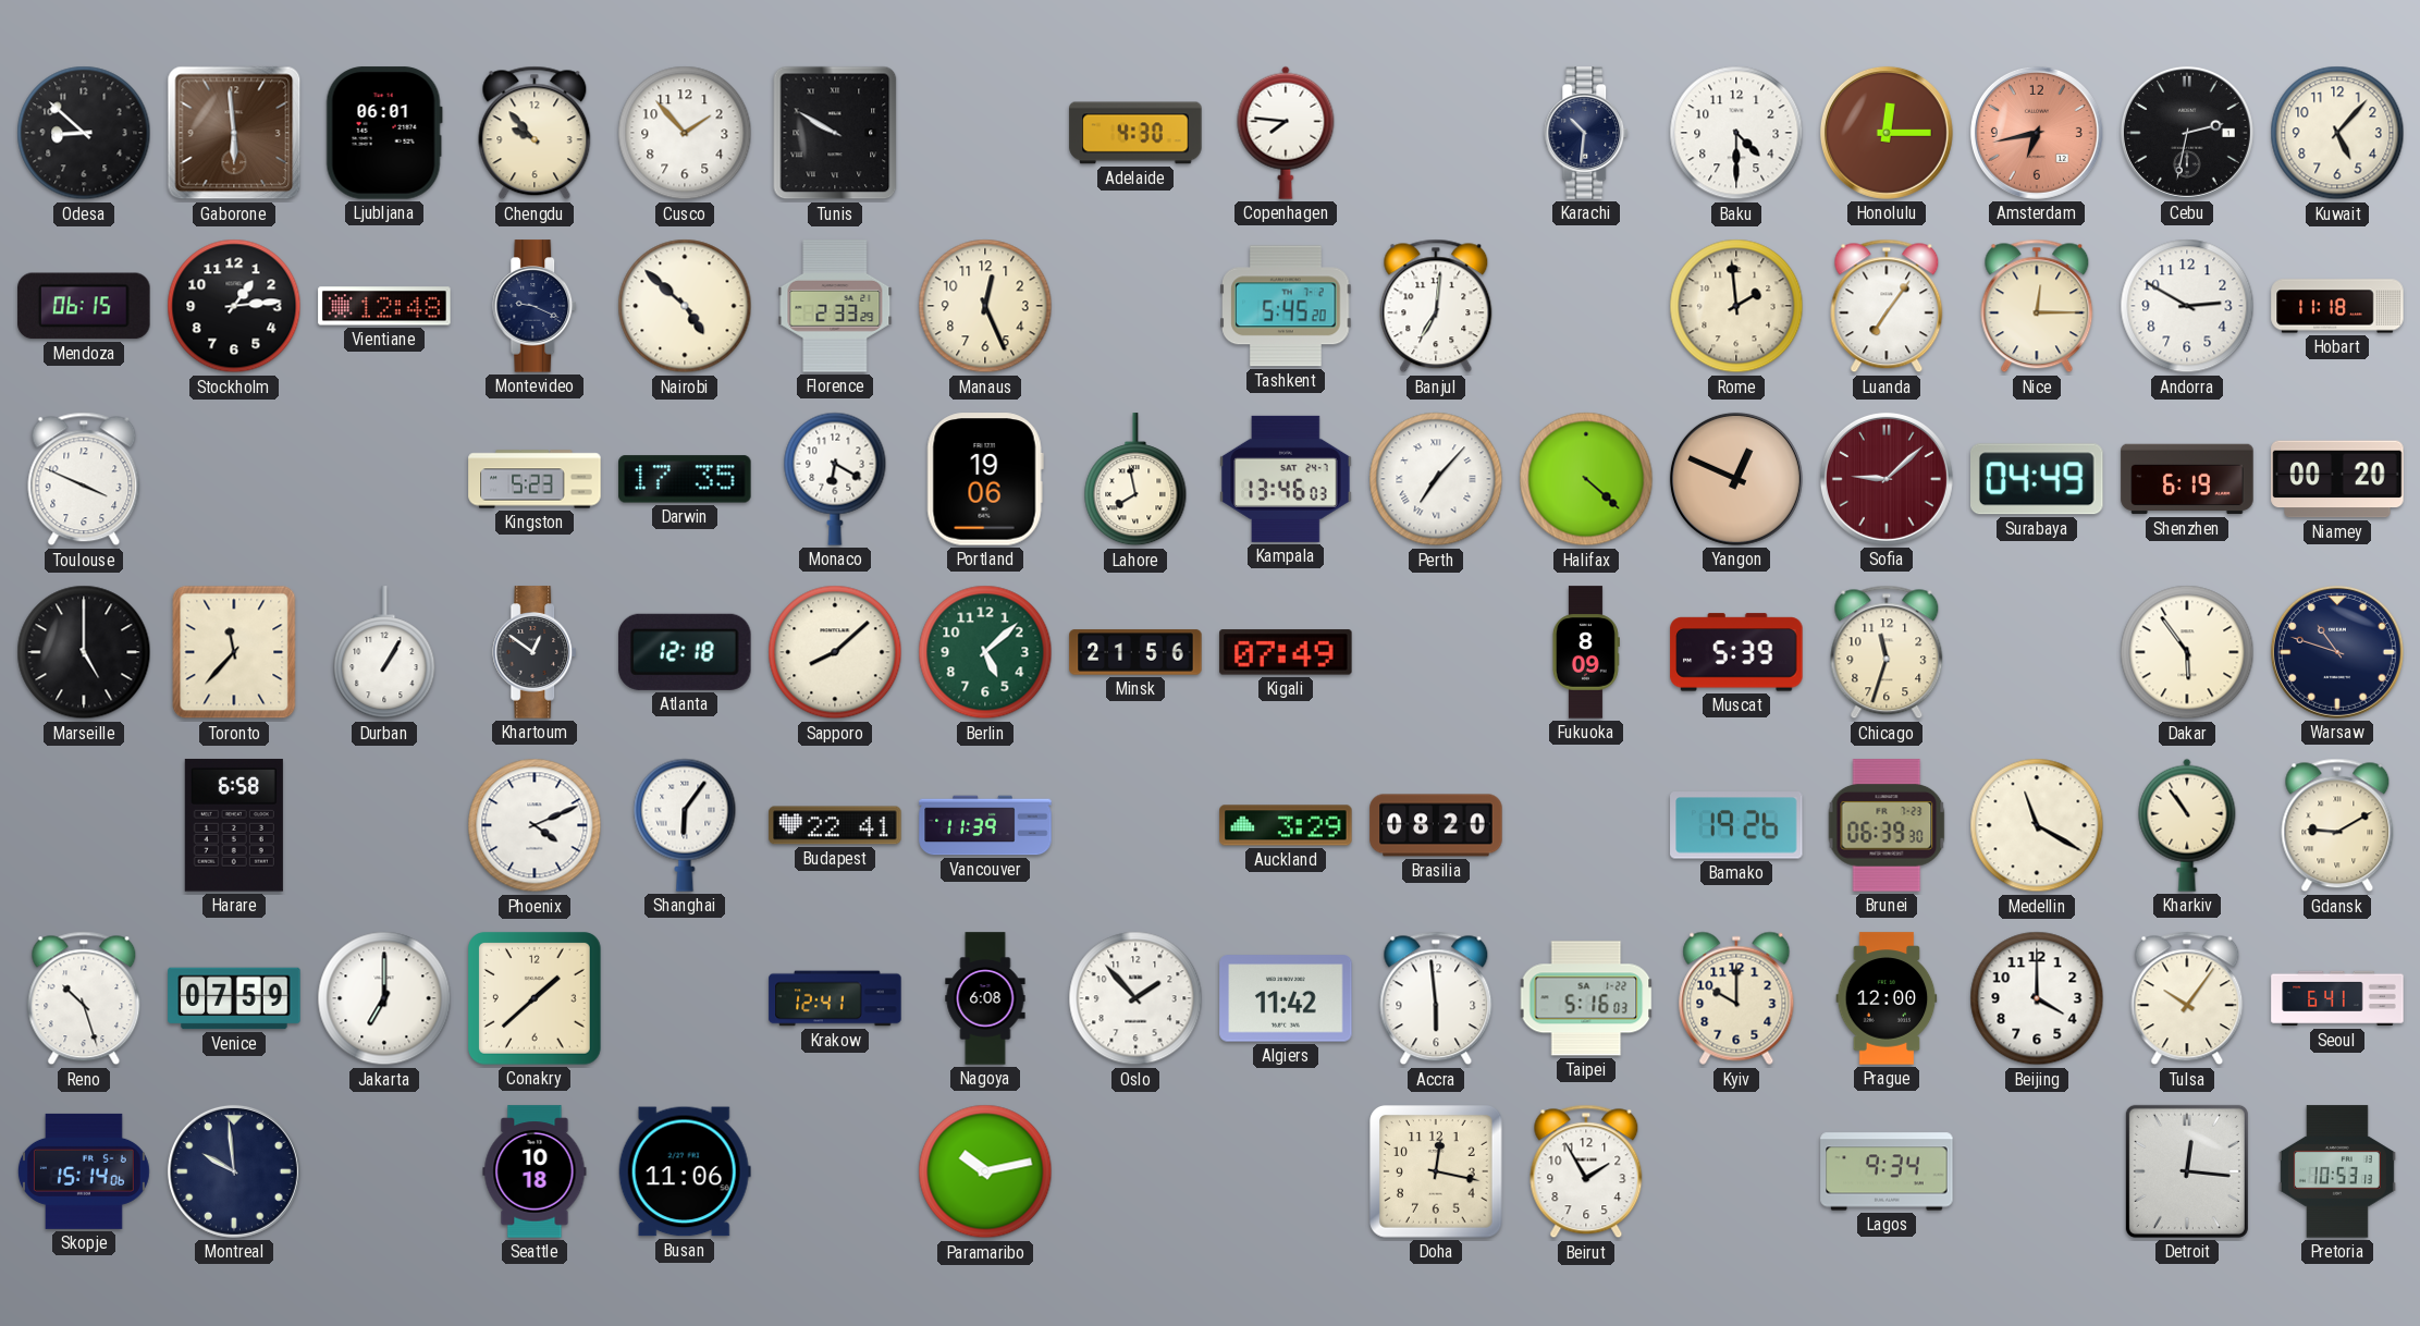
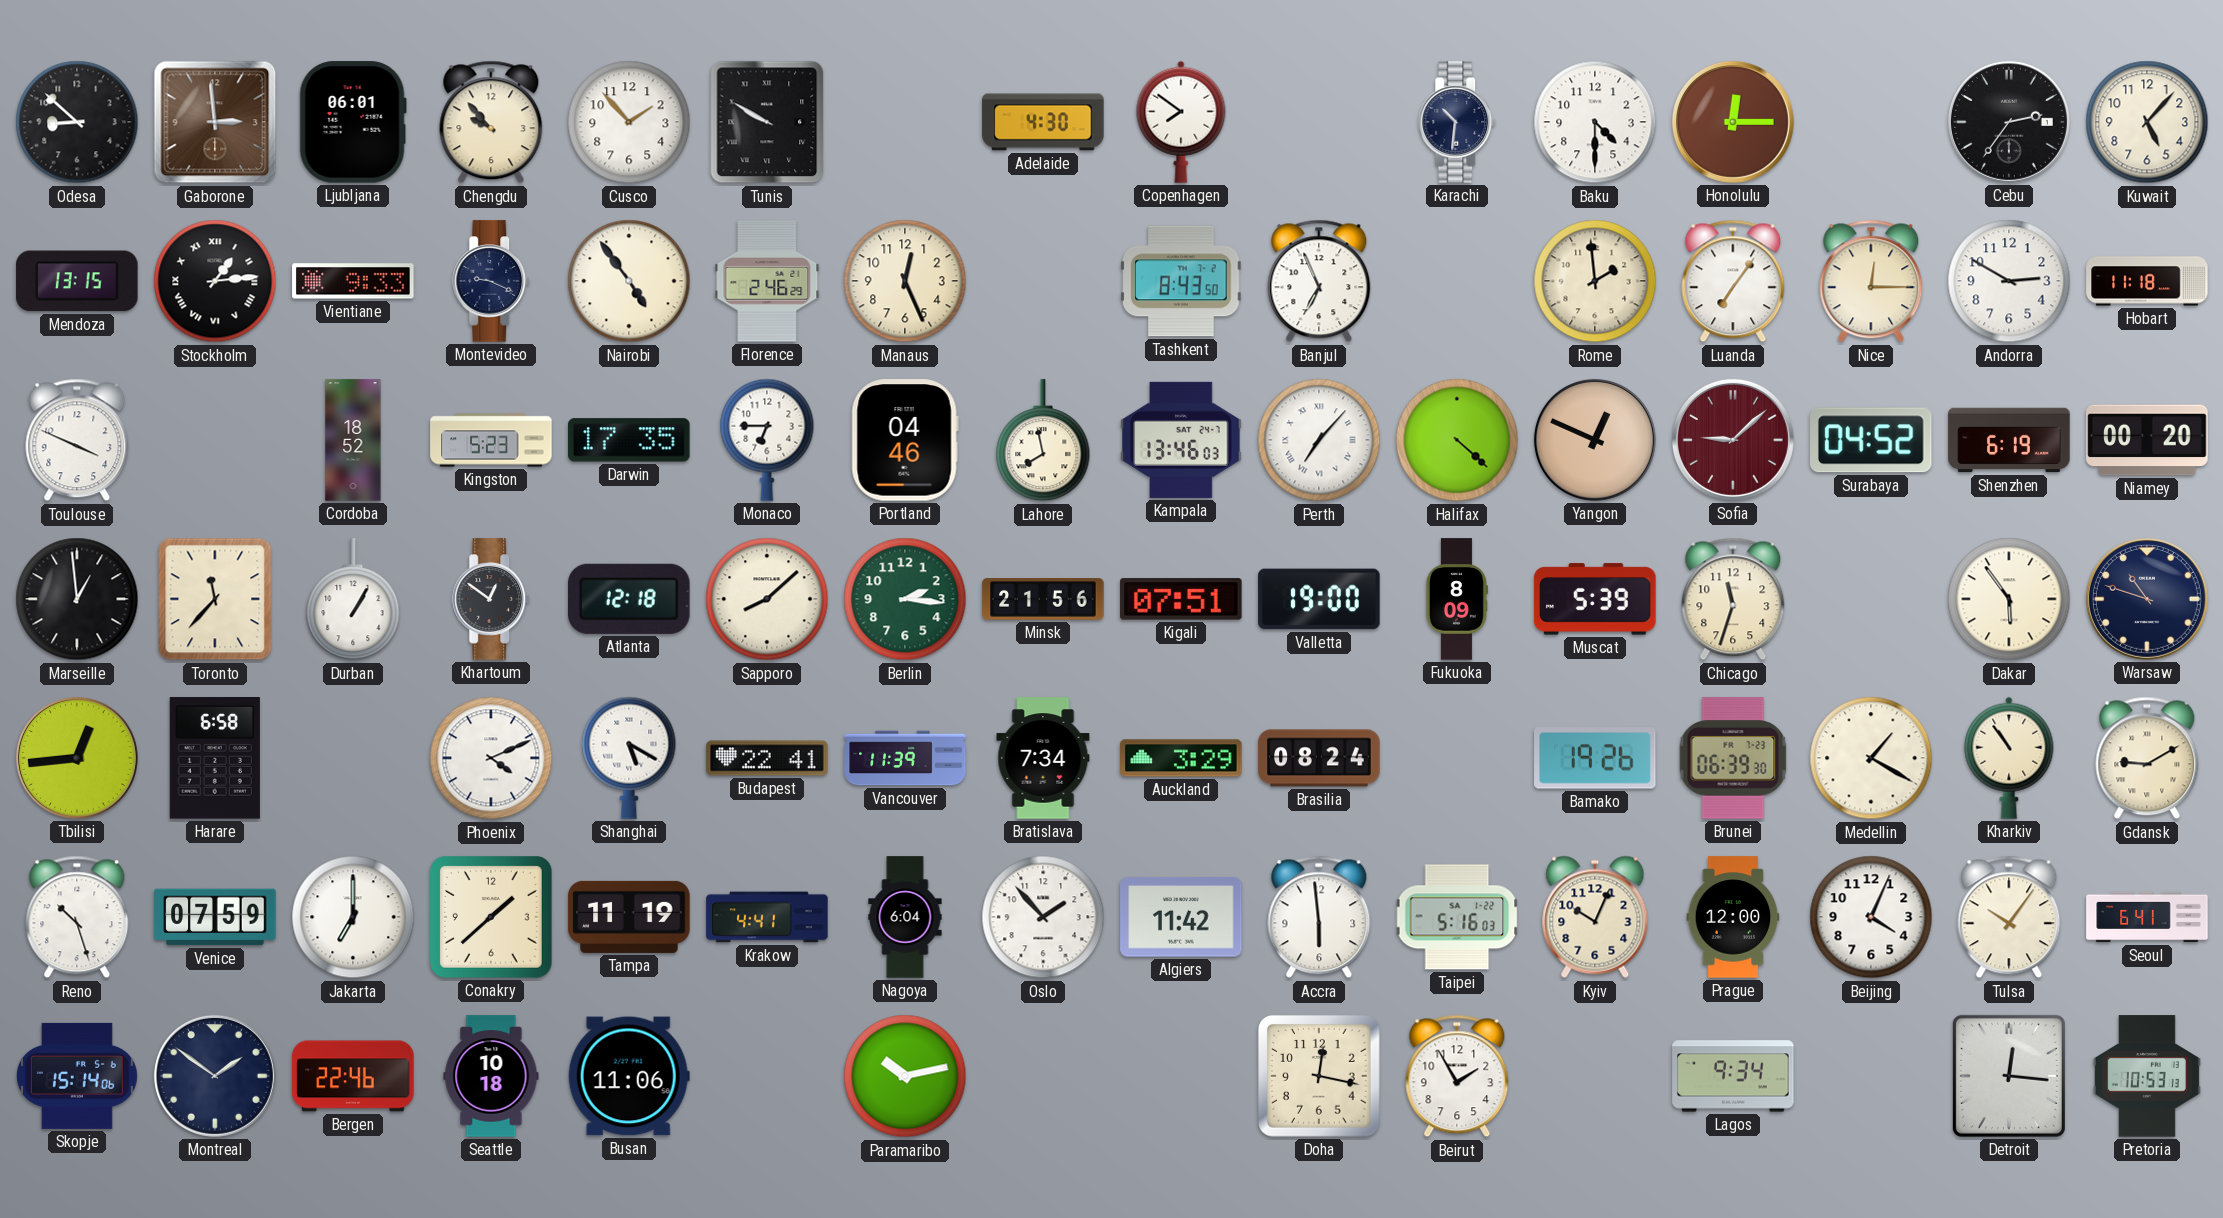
Gaborone: 5:59 -> 2:59
Copenhagen: 7:46 -> 7:51
Amsterdam: 6:43 -> none
Cebu: 2:32 -> 2:36
Mendoza: 06:15 -> 13:15
Stockholm numerals: Arabic -> Roman
Vientiane: 12:48 -> 9:33
Nairobi: 4:52 -> 4:54
Florence: 2:33 -> 2:46
Tashkent: 5:45 -> 8:43
Banjul: 7:01 -> 6:56
Cordoba: none -> 18:52
Monaco: 6:20 -> 6:45
Portland: 19:06 -> 04:46
Surabaya: 04:49 -> 04:52
Marseille: 5:00 -> 12:59
Berlin: 5:08 -> 2:16
Kigali: 07:49 -> 07:51
Valletta: none -> 19:00
Tbilisi: none -> 12:44
Shanghai: 6:06 -> 5:20
Bratislava: none -> 7:34
Brasilia: 08:20 -> 08:24
Medellin: 11:20 -> 1:20
Tampa: none -> 11:19
Krakow: 12:41 -> 4:41
Nagoya: 6:08 -> 6:04
Kyiv: 10:00 -> 10:04
Beijing: 4:00 -> 4:04
Montreal: 9:59 -> 1:51
Bergen: none -> 22:46
